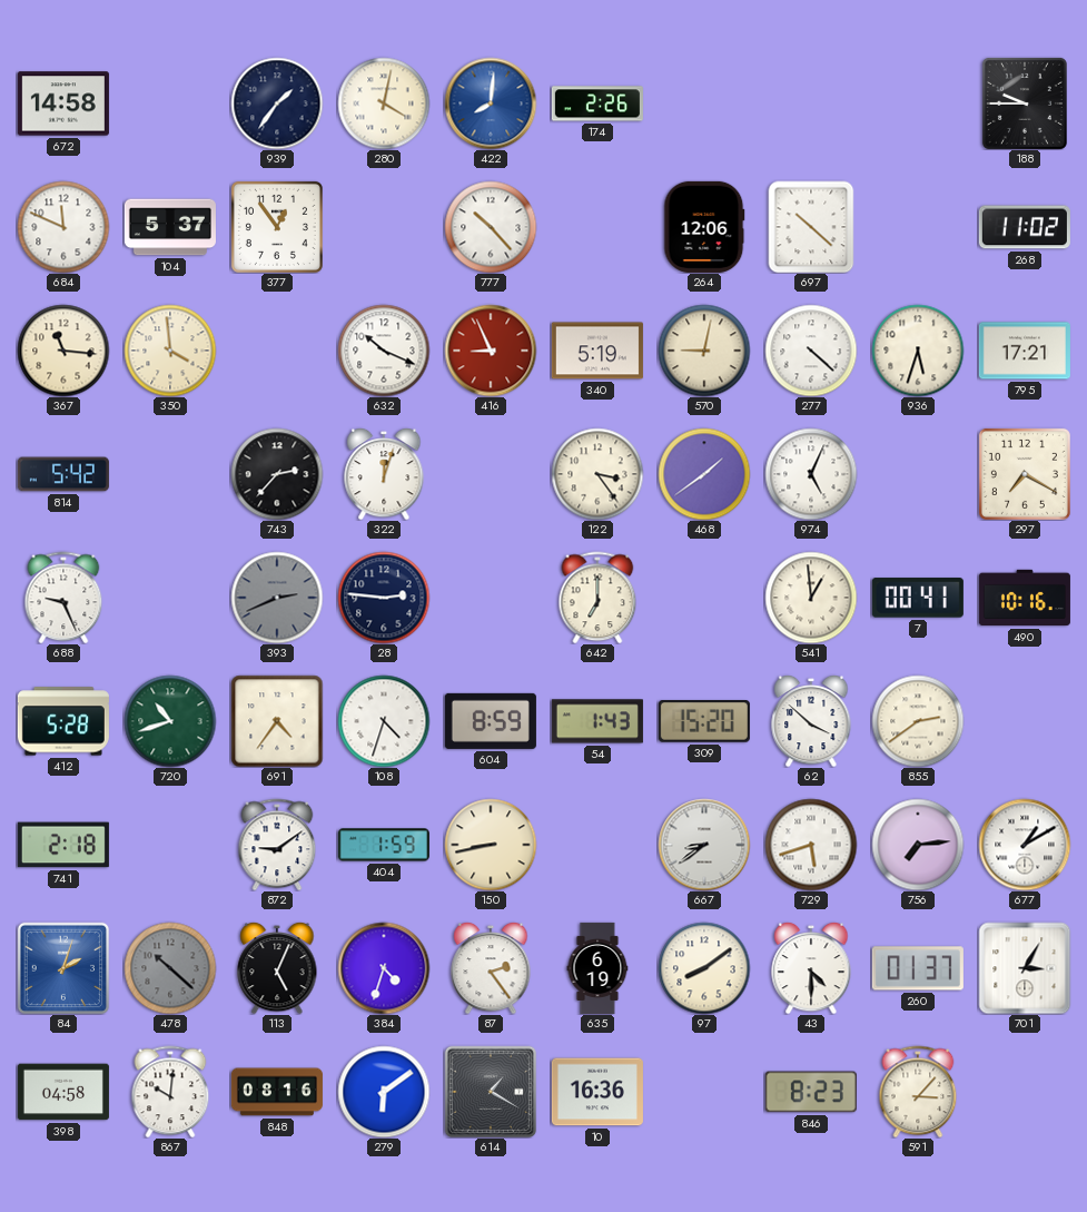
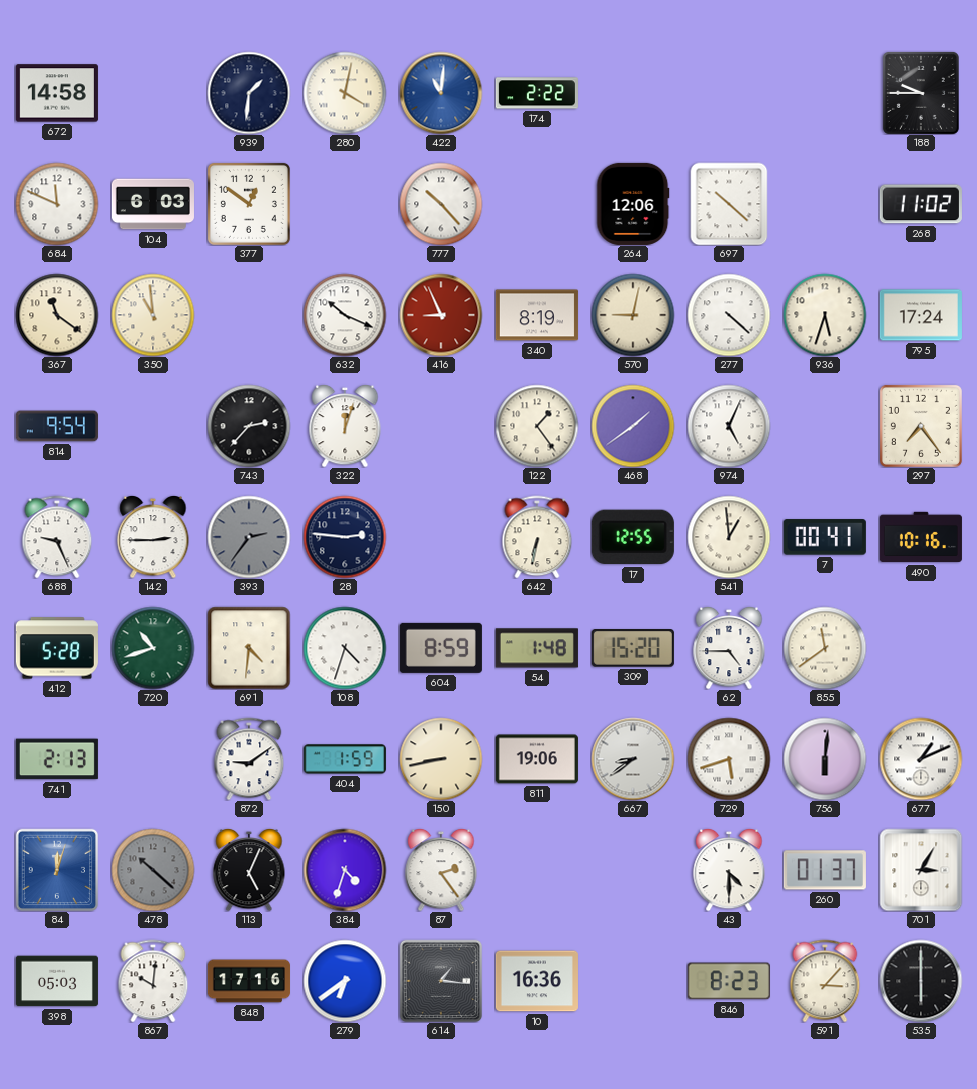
939: 1:36 -> 1:31
422: 8:01 -> 11:01
174: 2:26 -> 2:22
104: 5:37 -> 6:03
377: 12:54 -> 12:51
367: 11:16 -> 11:21
350: 3:59 -> 10:59
340: 5:19 -> 8:19
795: 17:21 -> 17:24
814: 5:42 -> 9:54
122: 3:24 -> 1:24
297: 7:20 -> 7:24
142: none -> 2:45
393: 2:41 -> 2:36
642: 7:00 -> 6:32
17: none -> 12:55
691: 4:36 -> 4:31
54: 1:43 -> 1:48
62: 3:52 -> 4:45
855: 2:39 -> 11:39
741: 2:18 -> 2:13
811: none -> 19:06
756: 7:14 -> 6:01
677: 1:10 -> 1:11
84: 2:03 -> 12:03
635: 6:19 -> none
97: 8:09 -> none
398: 04:58 -> 05:03
848: 08:16 -> 17:16
279: 6:09 -> 6:39
614: 1:20 -> 1:16
535: none -> 6:00
